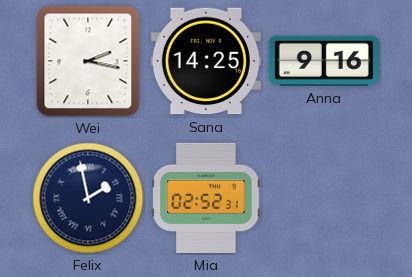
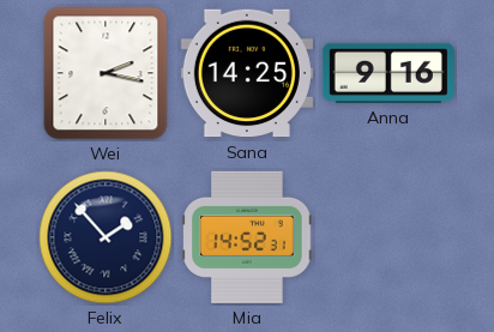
Felix: 1:58 -> 1:53
Mia: 02:52 -> 14:52
